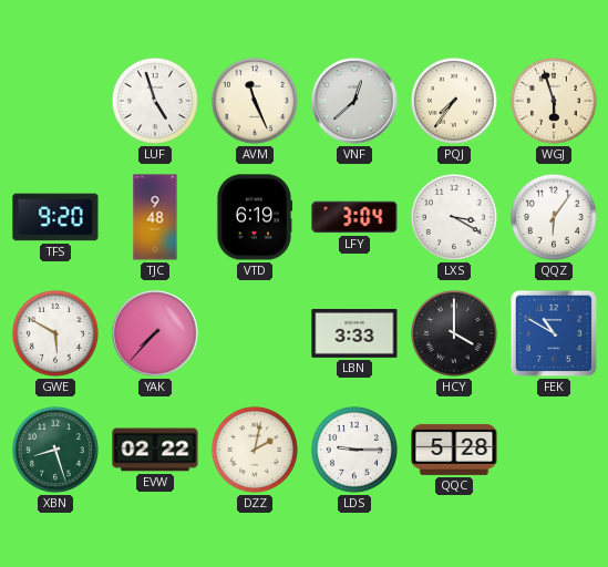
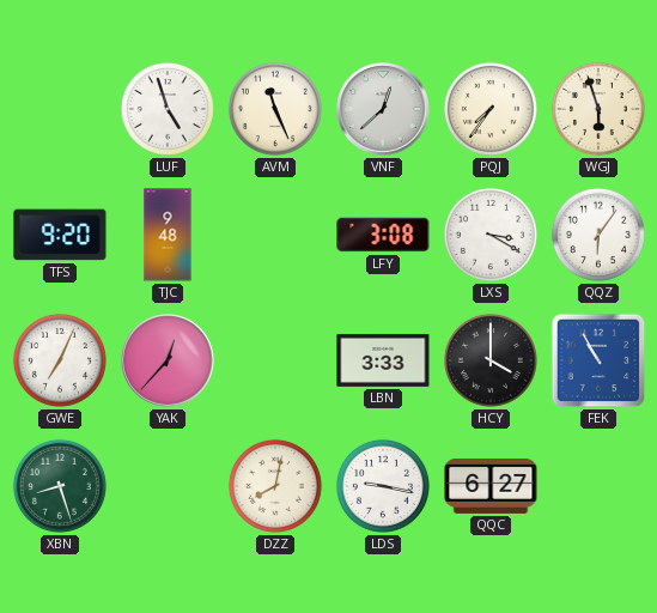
VTD: 6:19 -> none
LFY: 3:04 -> 3:08
GWE: 5:50 -> 7:04
YAK: 7:37 -> 12:37
FEK: 10:50 -> 10:55
EVW: 02:22 -> none
DZZ: 2:02 -> 8:02
LDS: 9:15 -> 9:17
QQC: 5:28 -> 6:27
